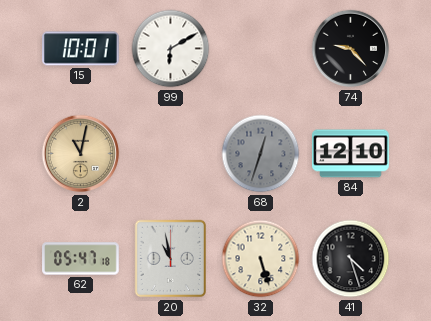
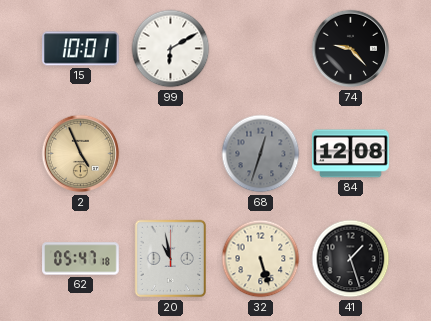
2: 11:02 -> 4:56
84: 12:10 -> 12:08
41: 4:27 -> 1:27
